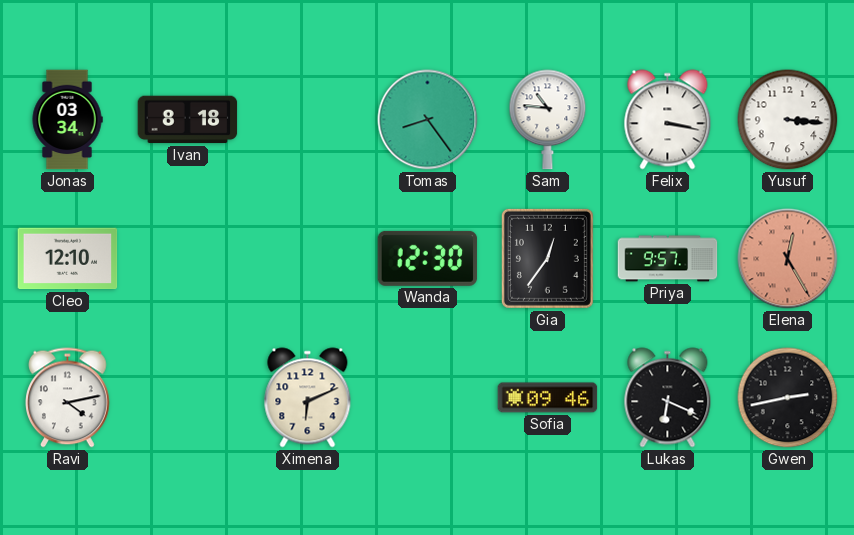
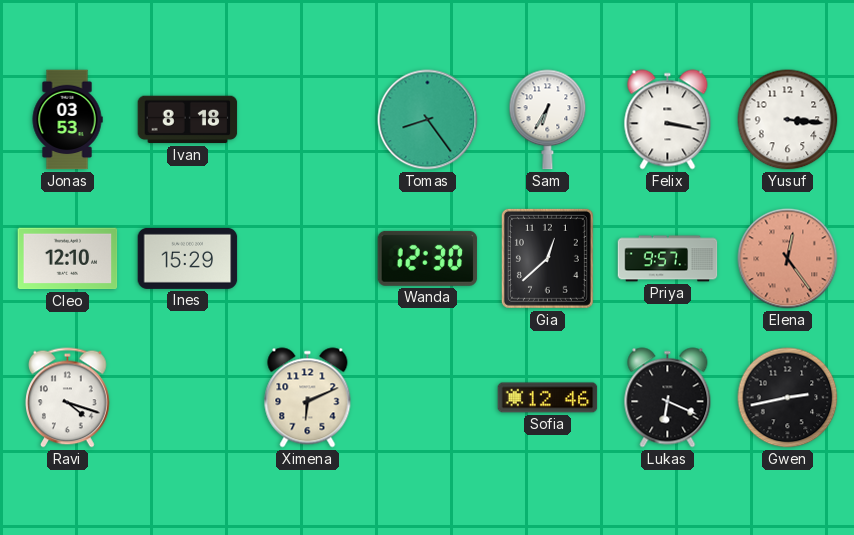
Jonas: 03:34 -> 03:53
Sam: 10:46 -> 6:35
Ines: none -> 15:29
Gia: 12:36 -> 12:38
Elena: 12:25 -> 12:24
Ravi: 4:13 -> 4:18
Sofia: 09:46 -> 12:46
